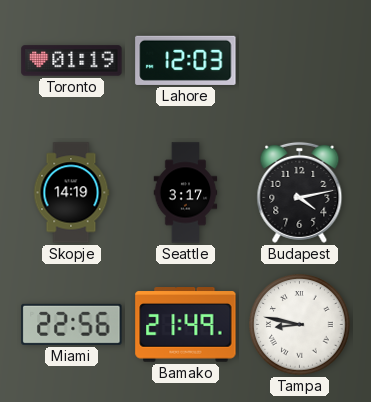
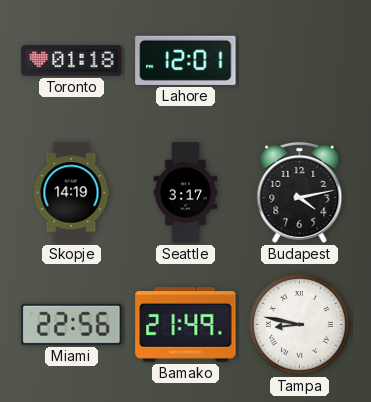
Toronto: 01:19 -> 01:18
Lahore: 12:03 -> 12:01
